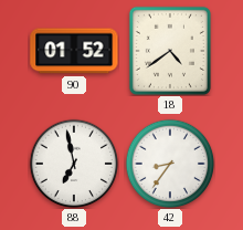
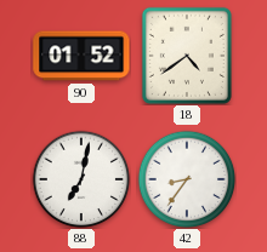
88: 6:58 -> 7:02
